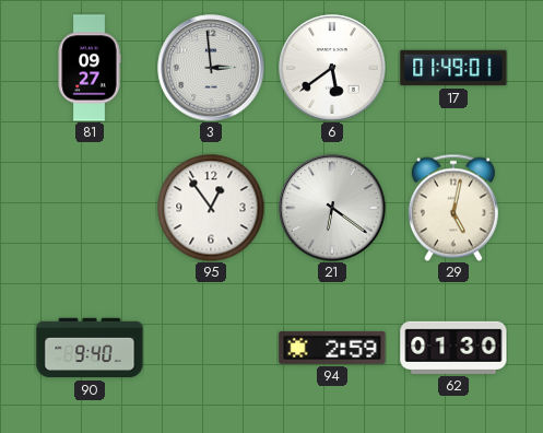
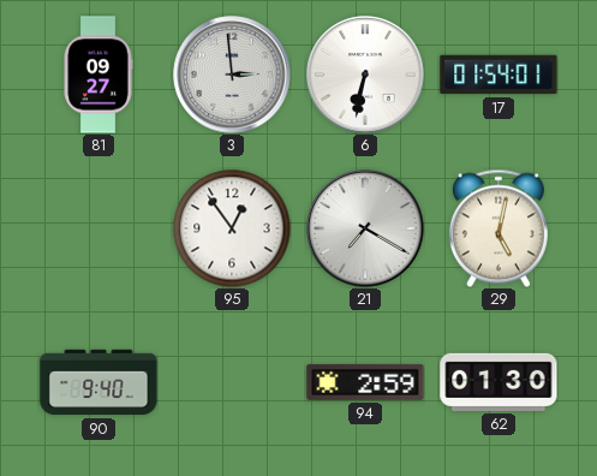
6: 5:39 -> 6:32
17: 01:49 -> 01:54
21: 6:21 -> 7:20
